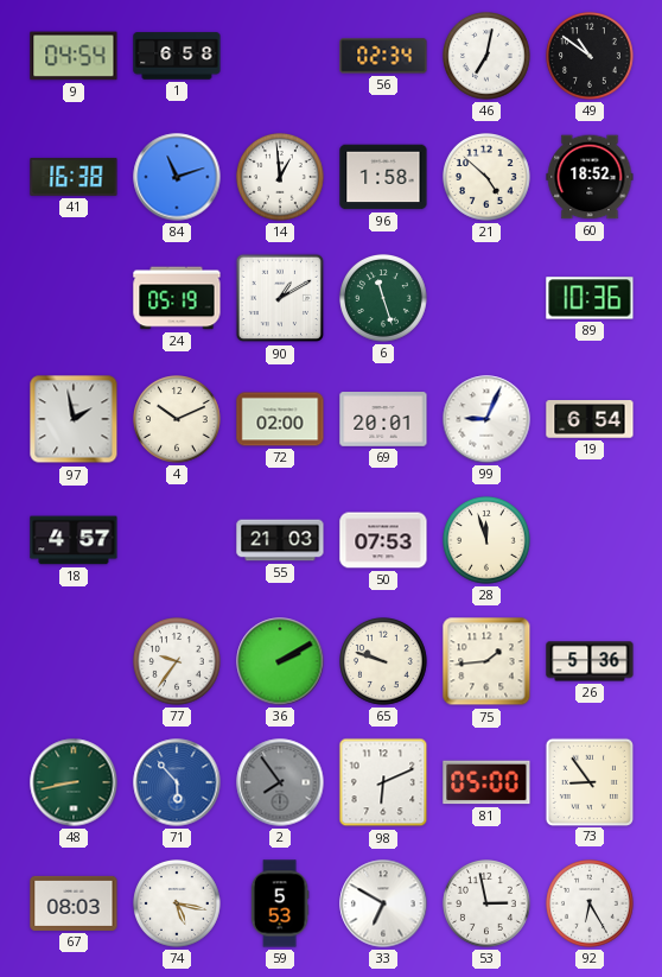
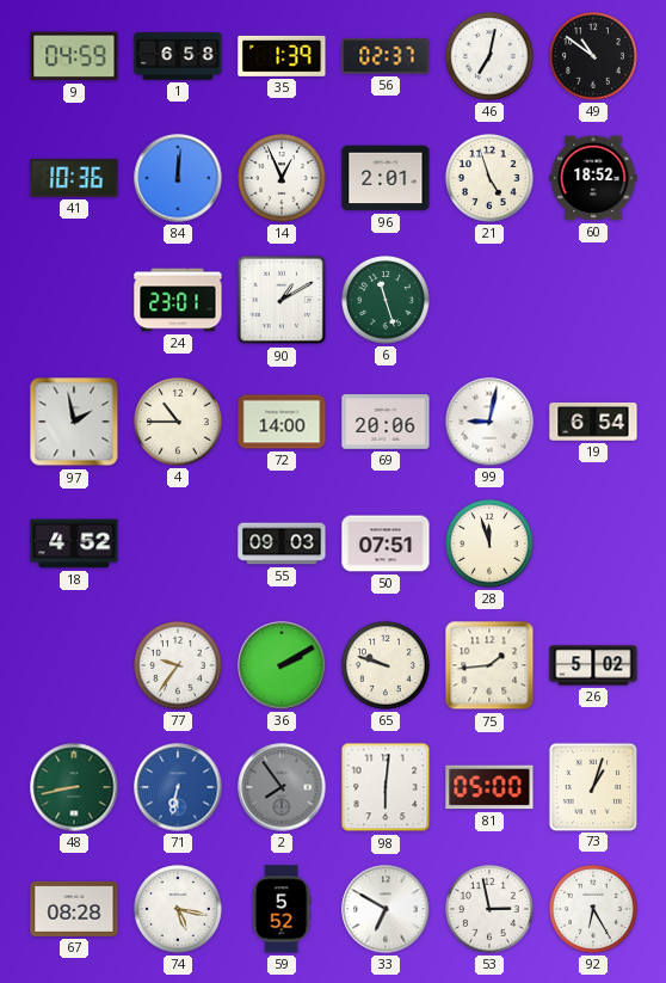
9: 04:54 -> 04:59
35: none -> 1:39
56: 02:34 -> 02:37
41: 16:38 -> 10:36
84: 11:12 -> 12:01
14: 12:59 -> 12:56
96: 1:58 -> 2:01
21: 4:52 -> 4:57
24: 05:19 -> 23:01
89: 10:36 -> none
4: 10:11 -> 10:45
72: 02:00 -> 14:00
69: 20:01 -> 20:06
99: 9:04 -> 9:02
18: 4:57 -> 4:52
55: 21:03 -> 09:03
50: 07:53 -> 07:51
26: 5:36 -> 5:02
71: 5:53 -> 6:32
98: 6:11 -> 6:01
73: 8:54 -> 1:03
67: 08:03 -> 08:28
59: 5:53 -> 5:52
